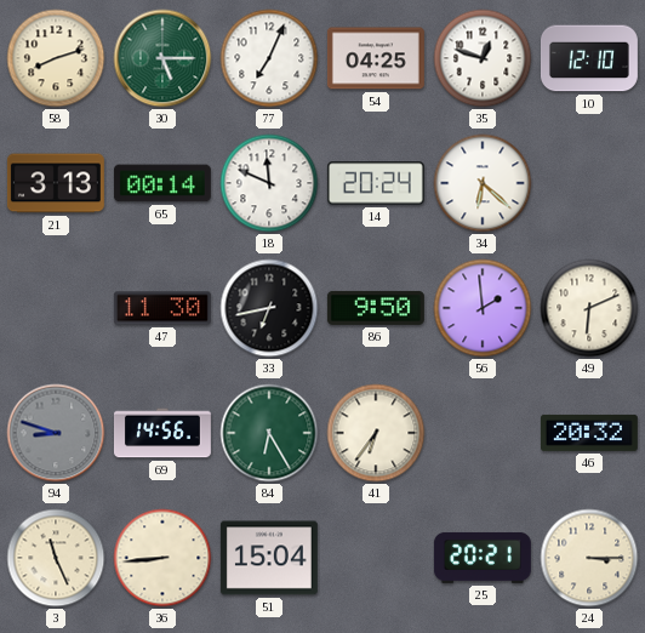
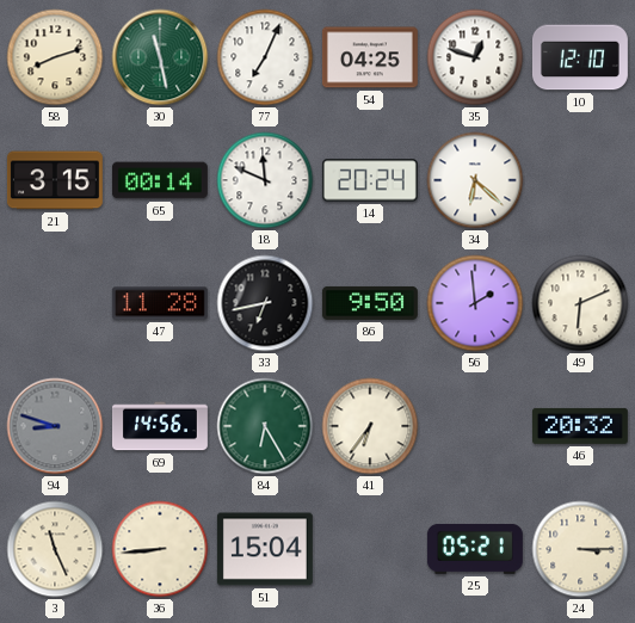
30: 5:15 -> 11:28
21: 3:13 -> 3:15
47: 11:30 -> 11:28
25: 20:21 -> 05:21
